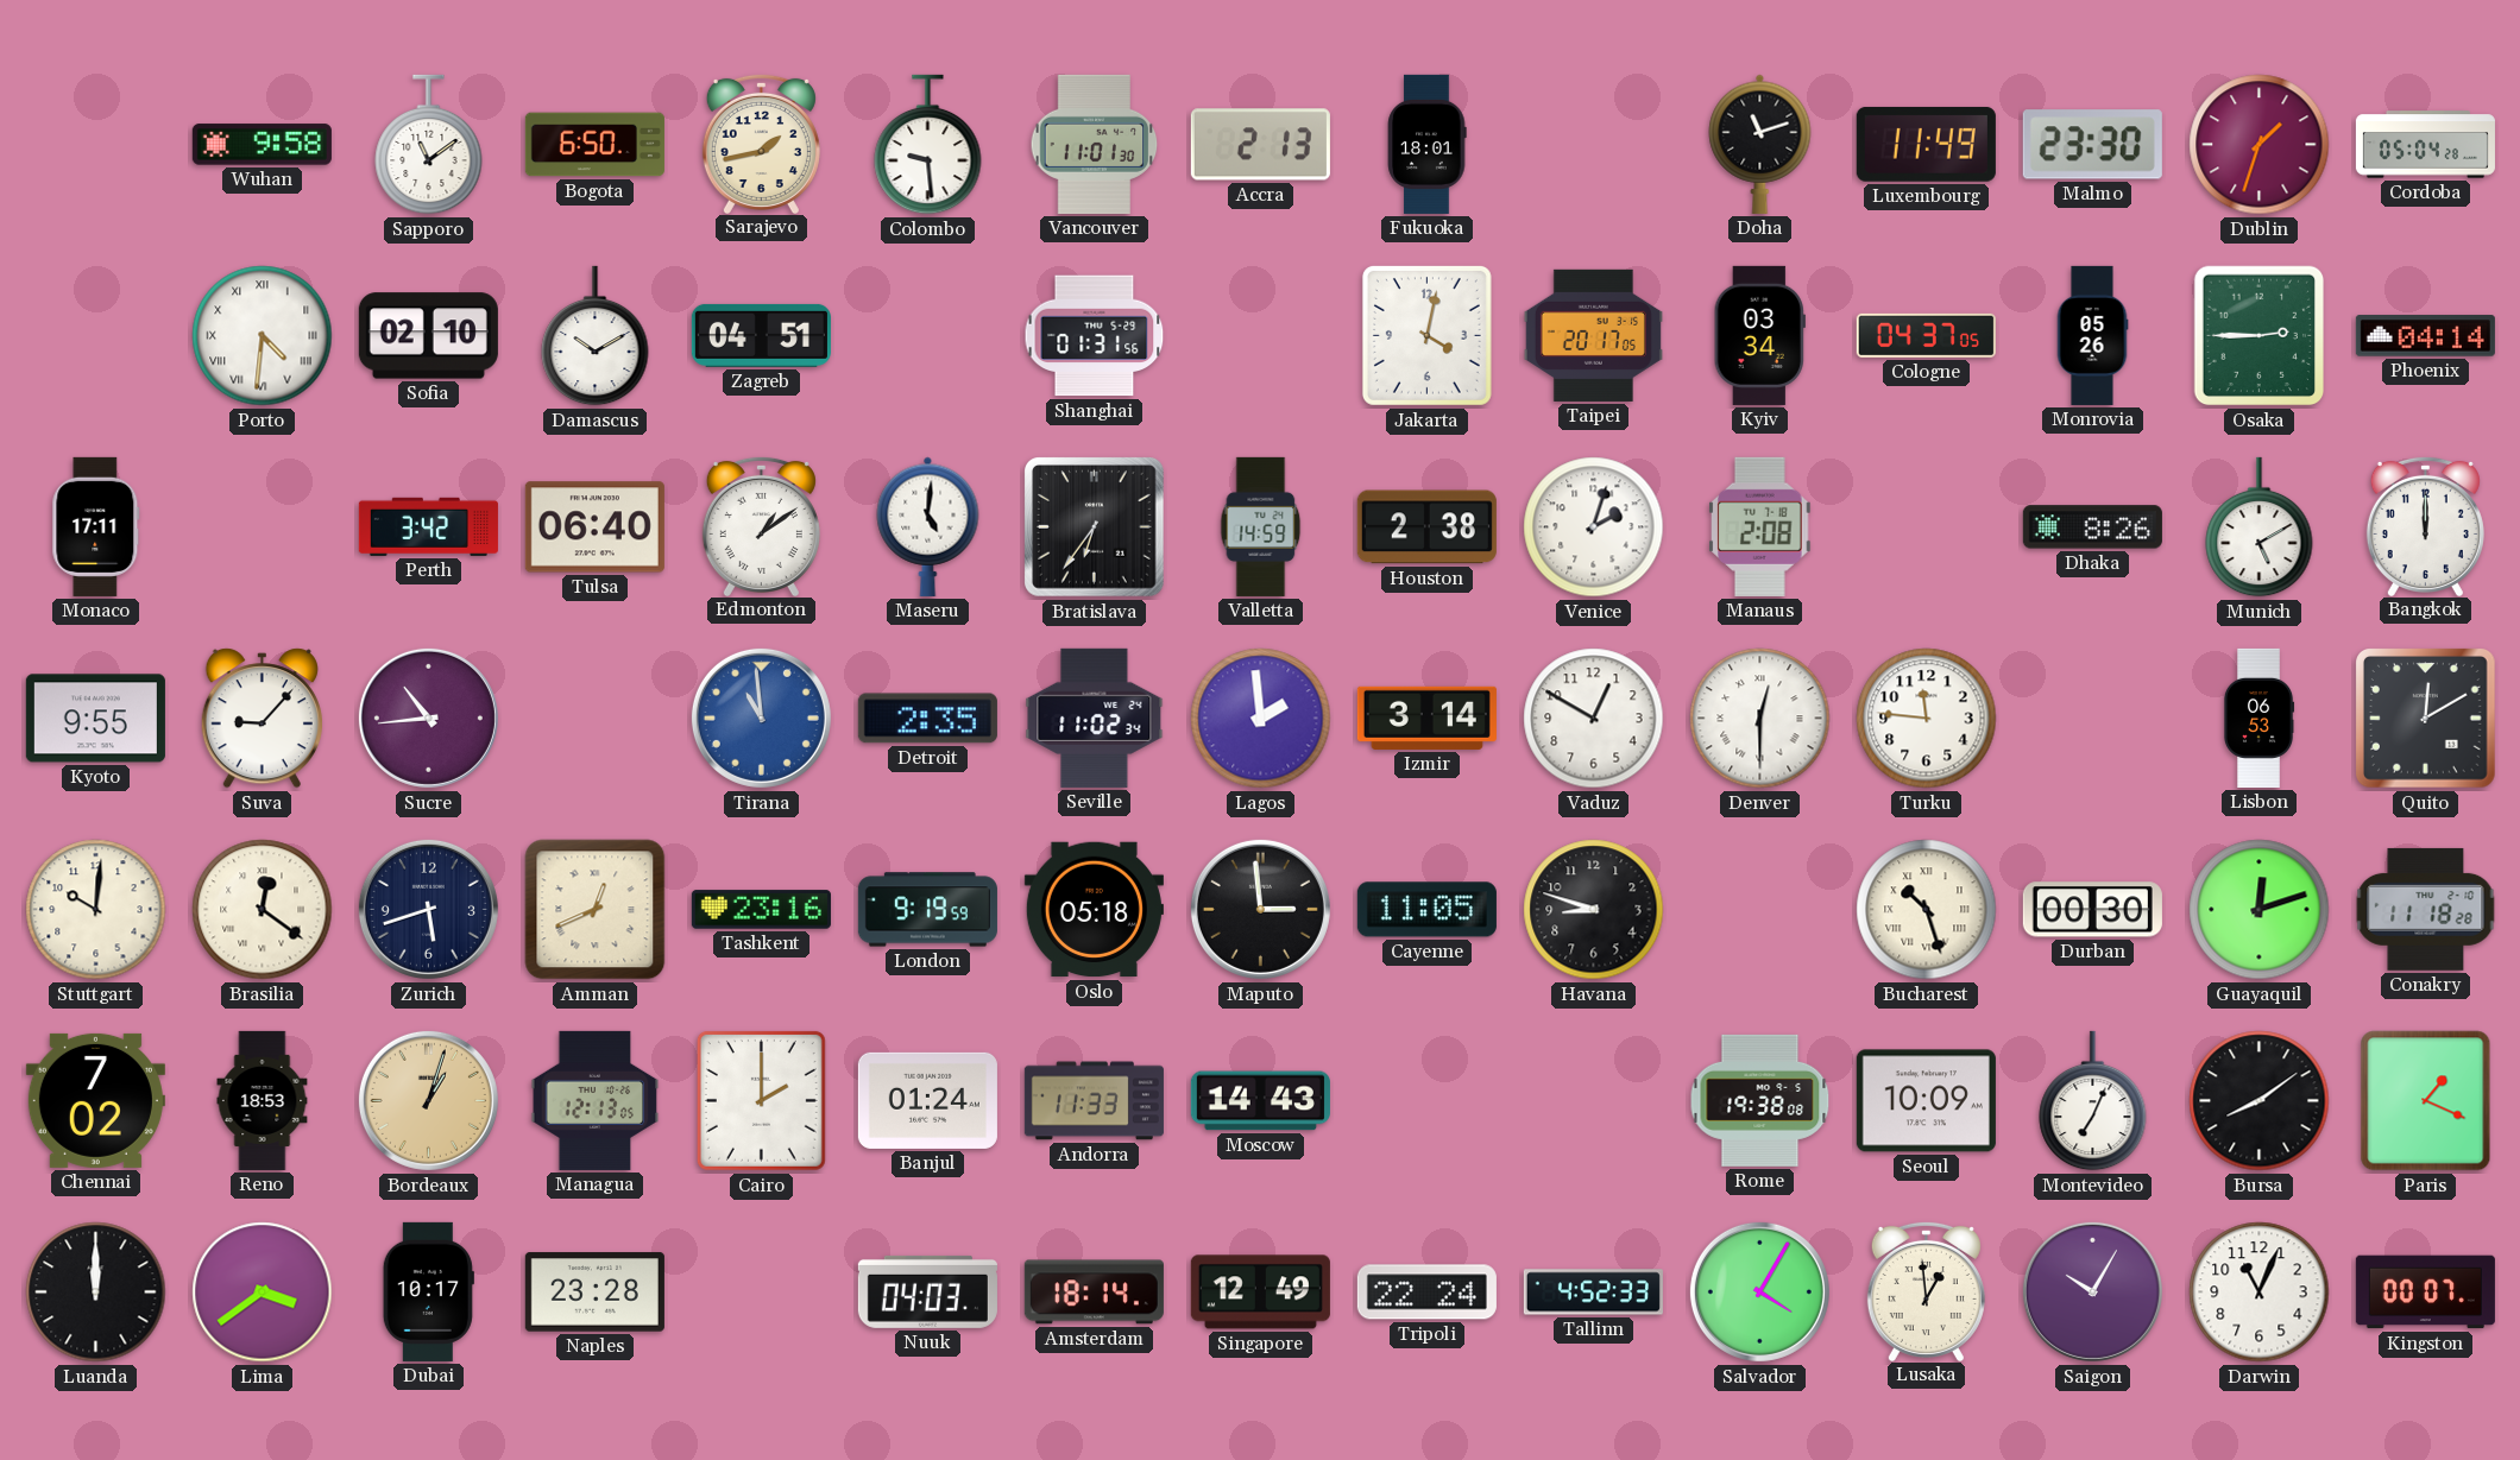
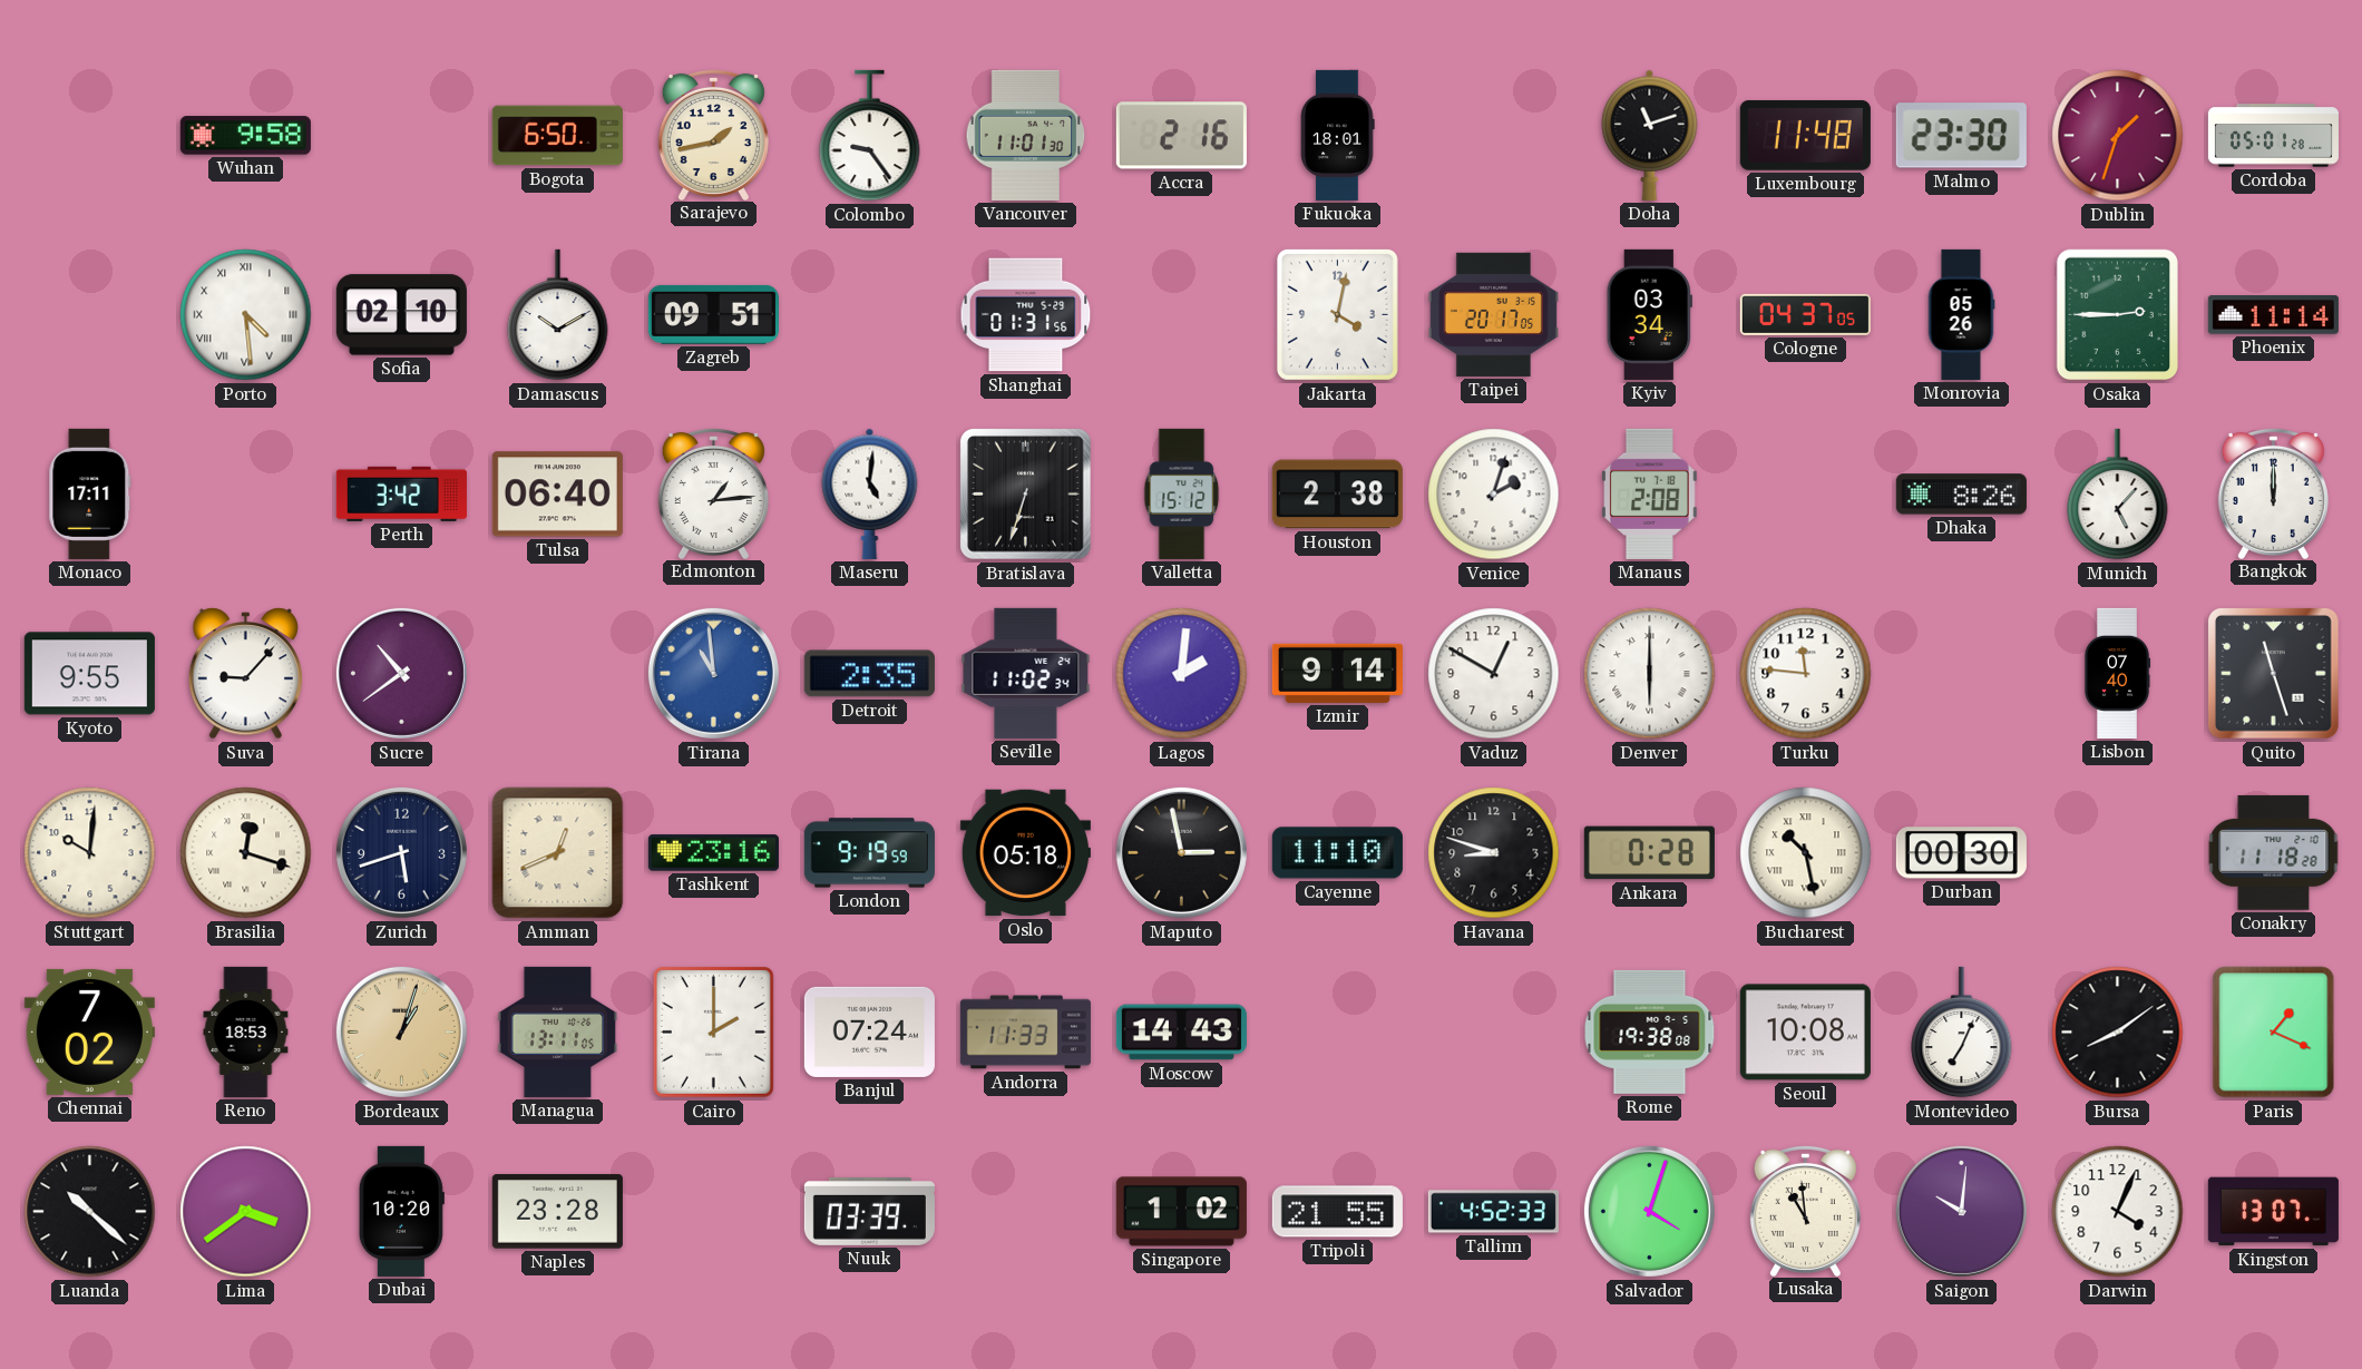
Sapporo: 11:09 -> none
Colombo: 9:29 -> 9:24
Accra: 2:13 -> 2:16
Luxembourg: 11:49 -> 11:48
Cordoba: 05:04 -> 05:01
Porto: 4:31 -> 4:29
Zagreb: 04:51 -> 09:51
Phoenix: 04:14 -> 11:14
Edmonton: 1:09 -> 1:14
Bratislava: 6:36 -> 6:33
Valletta: 14:59 -> 15:12
Munich: 5:10 -> 5:07
Sucre: 10:44 -> 10:39
Lagos: 1:59 -> 2:01
Izmir: 3:14 -> 9:14
Denver: 12:30 -> 6:00
Lisbon: 06:53 -> 07:40
Quito: 12:10 -> 11:27
Brasilia: 12:21 -> 12:18
Maputo: 2:59 -> 2:58
Cayenne: 11:05 -> 11:10
Ankara: none -> 0:28
Bucharest: 10:27 -> 10:28
Guayaquil: 12:12 -> none
Managua: 12:13 -> 13:11
Banjul: 01:24 -> 07:24
Seoul: 10:09 -> 10:08
Luanda: 12:00 -> 10:22
Dubai: 10:17 -> 10:20
Nuuk: 04:03 -> 03:39
Amsterdam: 18:14 -> none
Singapore: 12:49 -> 1:02
Tripoli: 22:24 -> 21:55
Salvador: 4:05 -> 4:03
Lusaka: 12:59 -> 10:59
Saigon: 10:05 -> 10:01
Darwin: 11:04 -> 4:04
Kingston: 00:07 -> 13:07
